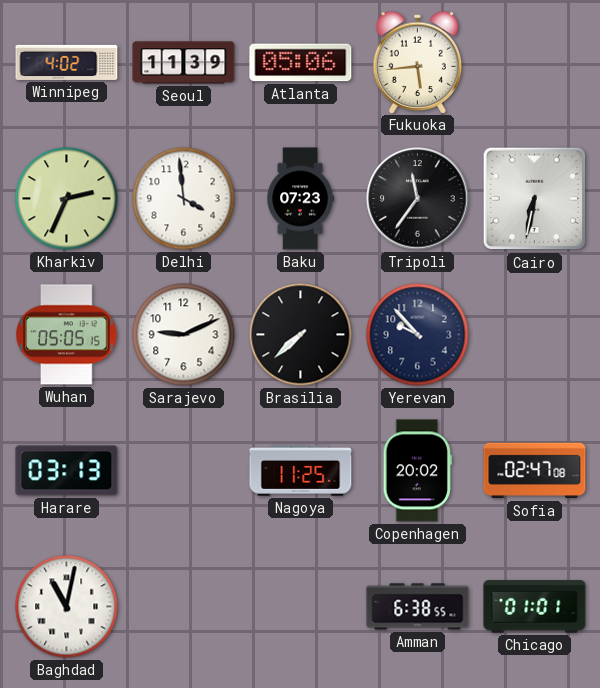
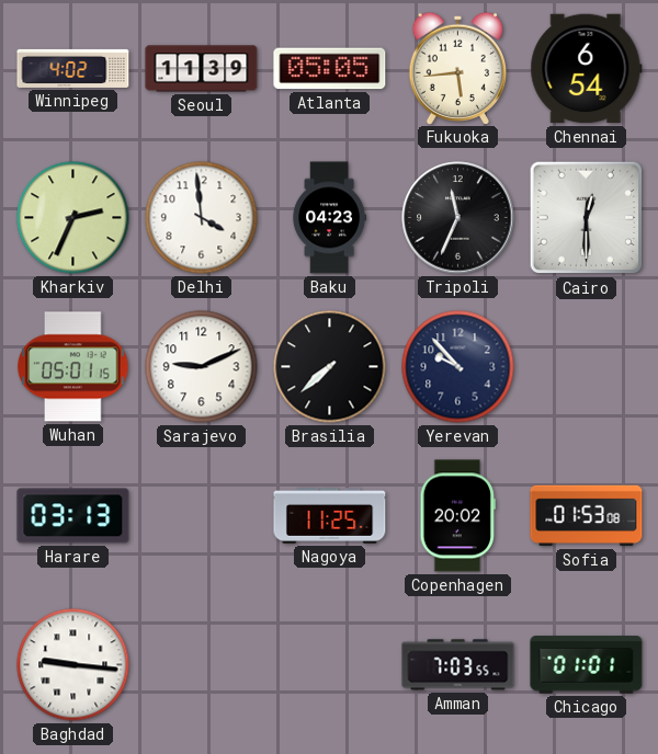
Atlanta: 05:06 -> 05:05
Chennai: none -> 6:54
Baku: 07:23 -> 04:23
Tripoli: 11:36 -> 11:34
Cairo: 6:32 -> 12:30
Wuhan: 05:05 -> 05:01
Sofia: 02:47 -> 01:53
Baghdad: 11:02 -> 9:16
Amman: 6:38 -> 7:03
